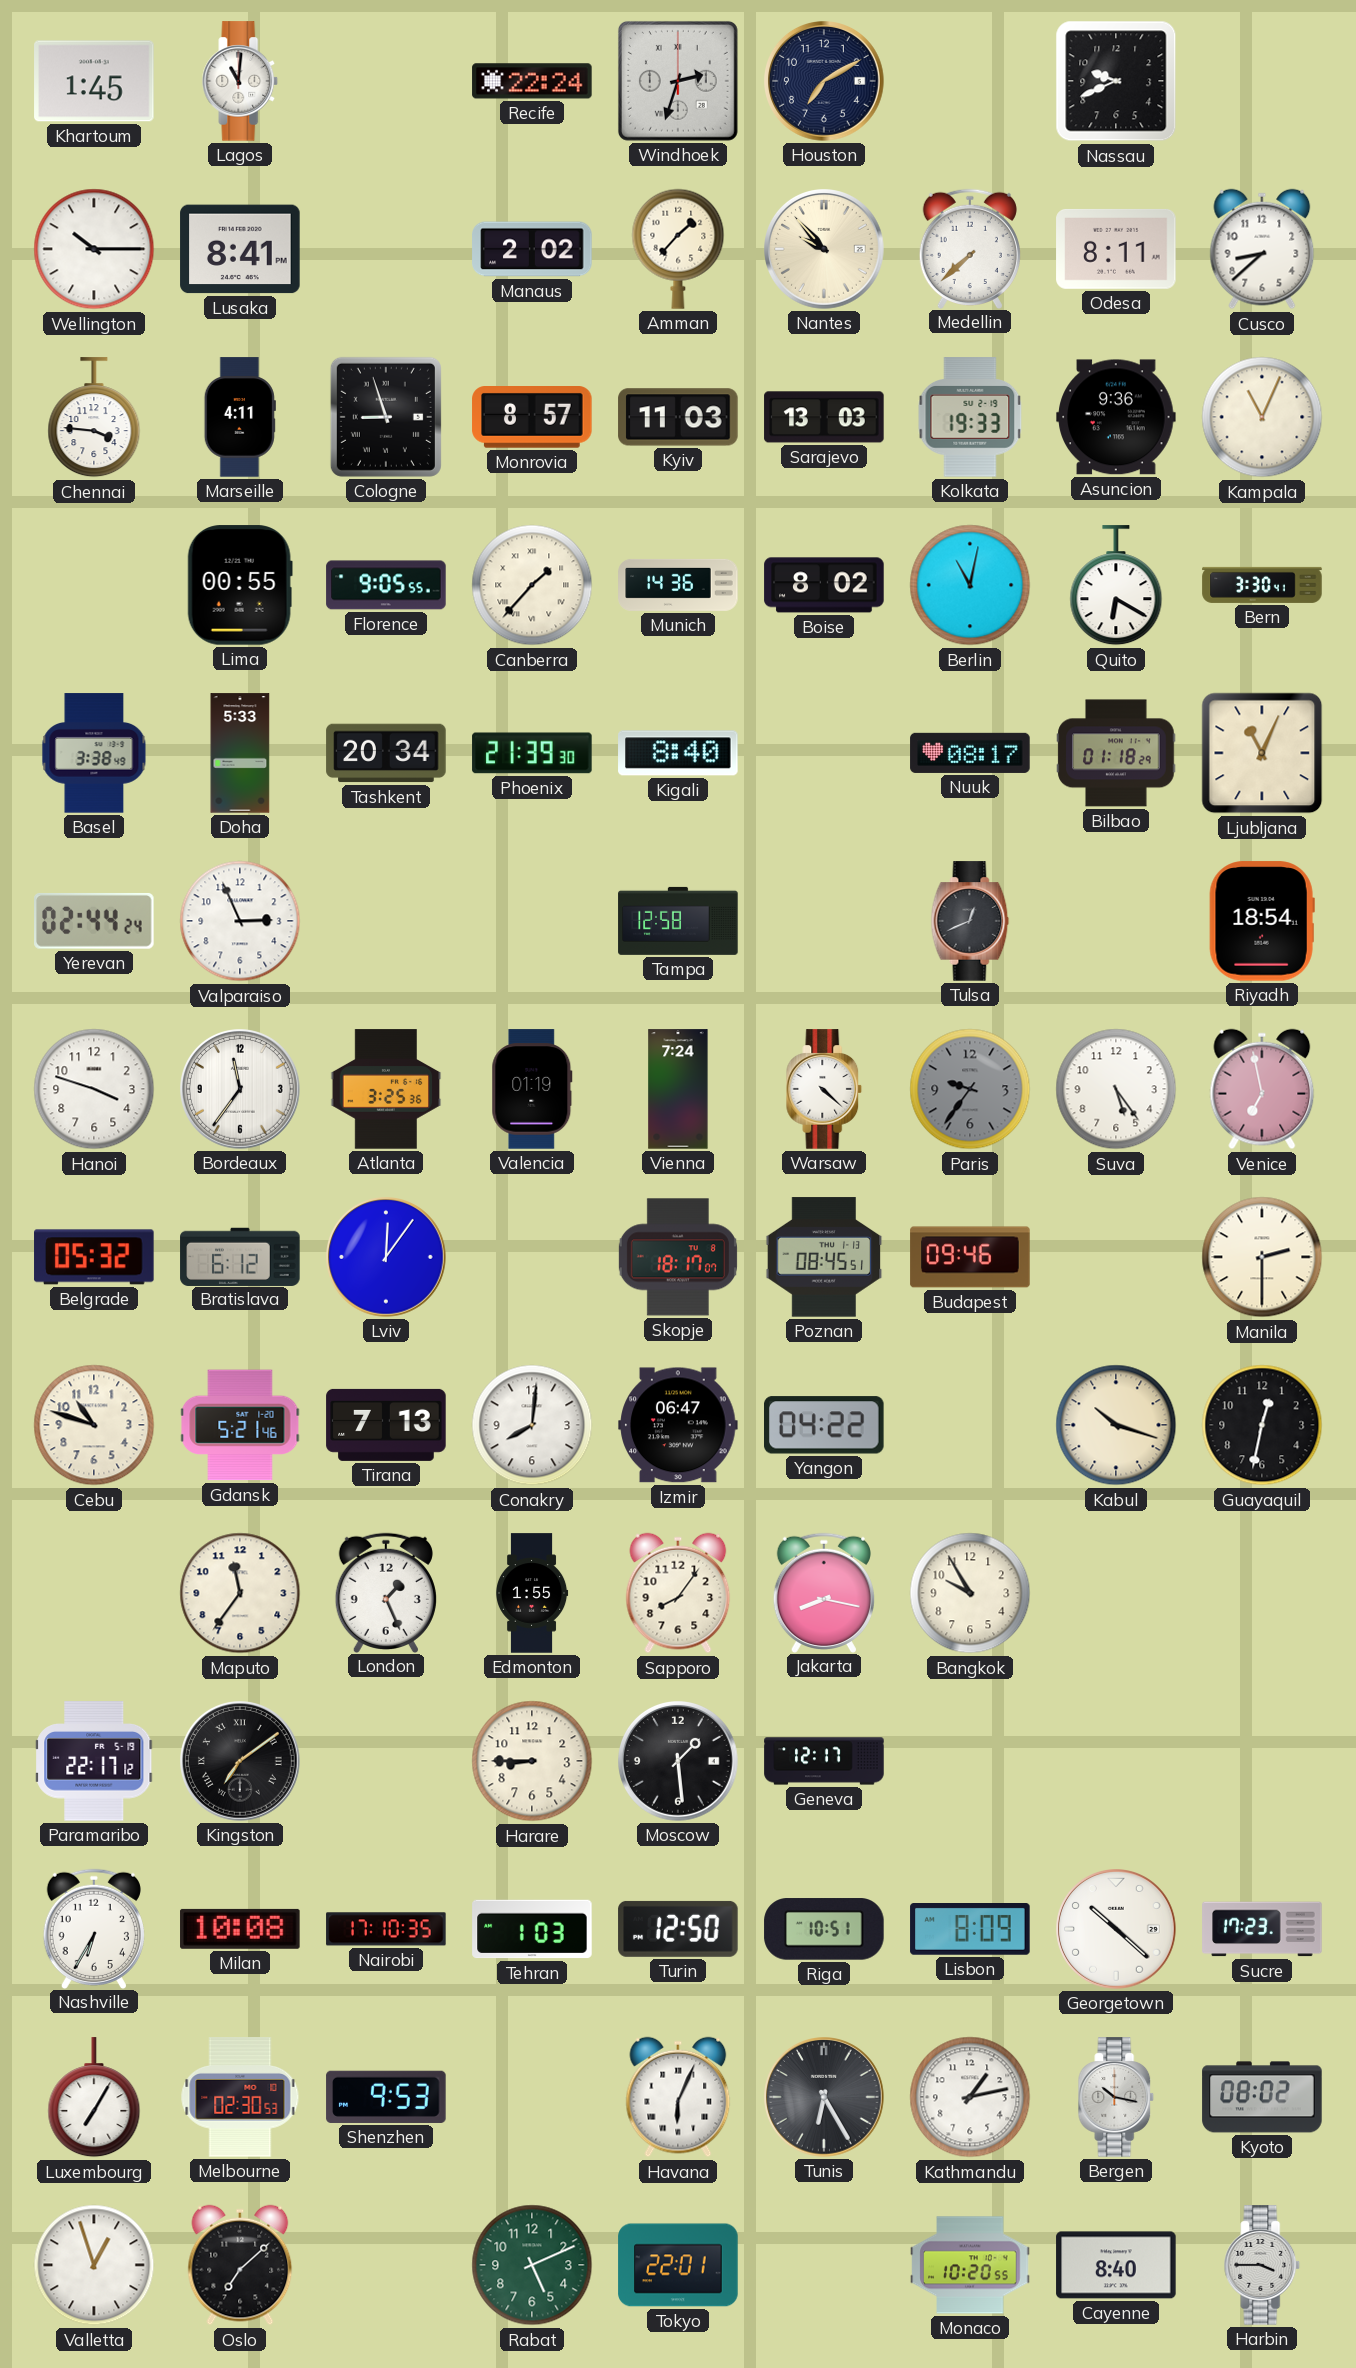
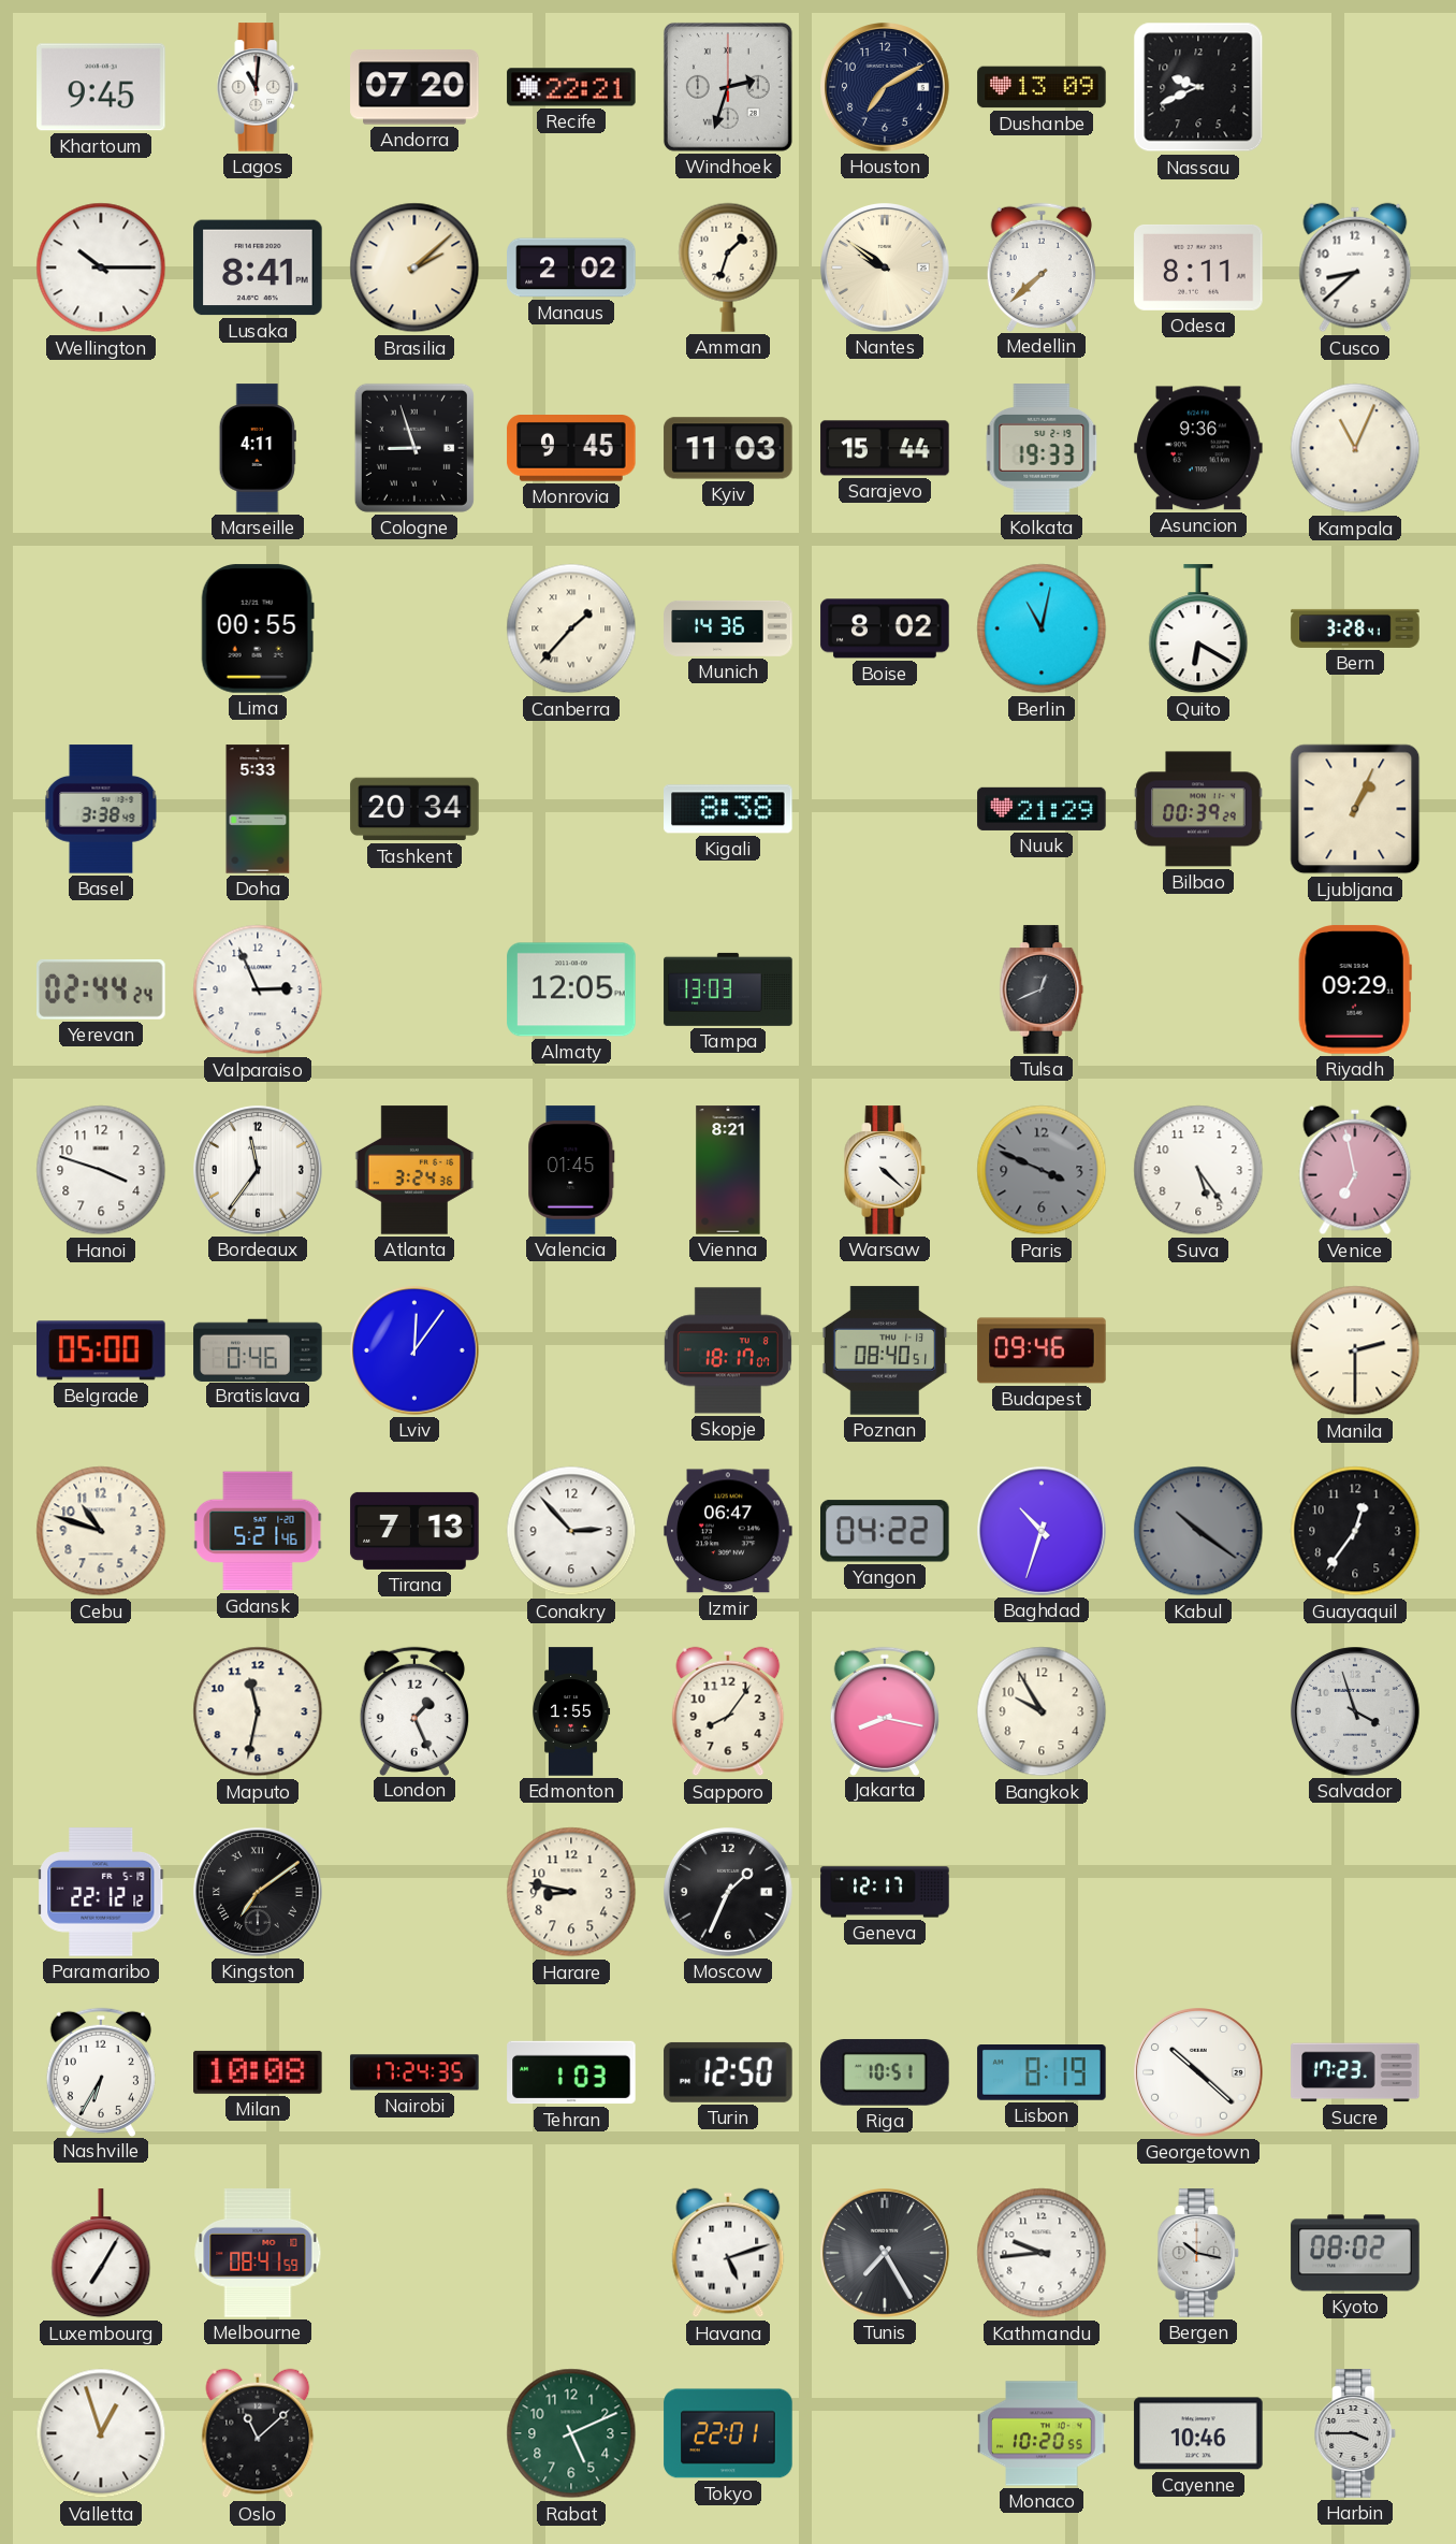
Khartoum: 1:45 -> 9:45
Andorra: none -> 07:20
Recife: 22:24 -> 22:21
Dushanbe: none -> 13:09
Brasilia: none -> 2:08
Amman: 1:37 -> 1:33
Nantes: 9:53 -> 9:51
Chennai: 3:46 -> none
Monrovia: 8:57 -> 9:45
Sarajevo: 13:03 -> 15:44
Florence: 9:05 -> none
Bern: 3:30 -> 3:28
Phoenix: 21:39 -> none
Kigali: 8:40 -> 8:38
Nuuk: 08:17 -> 21:29
Bilbao: 01:18 -> 00:39
Ljubljana: 11:04 -> 1:04
Almaty: none -> 12:05
Tampa: 12:58 -> 13:03
Riyadh: 18:54 -> 09:29
Atlanta: 3:25 -> 3:24
Valencia: 01:19 -> 01:45
Vienna: 7:24 -> 8:21
Paris: 9:36 -> 3:49
Belgrade: 05:32 -> 05:00
Bratislava: 6:12 -> 0:46
Poznan: 08:45 -> 08:40
Conakry: 8:01 -> 2:53
Baghdad: none -> 10:33
Kabul: 10:18 -> 10:21
Kabul dial: cream -> grey
Guayaquil: 12:32 -> 12:36
Maputo: 11:36 -> 11:32
Salvador: none -> 3:57
Paramaribo: 22:17 -> 22:12
Harare: 8:45 -> 8:47
Moscow: 1:29 -> 1:34
Nairobi: 17:10 -> 17:24
Lisbon: 8:09 -> 8:19
Melbourne: 02:30 -> 08:41
Shenzhen: 9:53 -> none
Havana: 6:04 -> 5:12
Tunis: 6:25 -> 7:25
Kathmandu: 1:13 -> 9:44
Oslo: 7:08 -> 11:08
Cayenne: 8:40 -> 10:46
